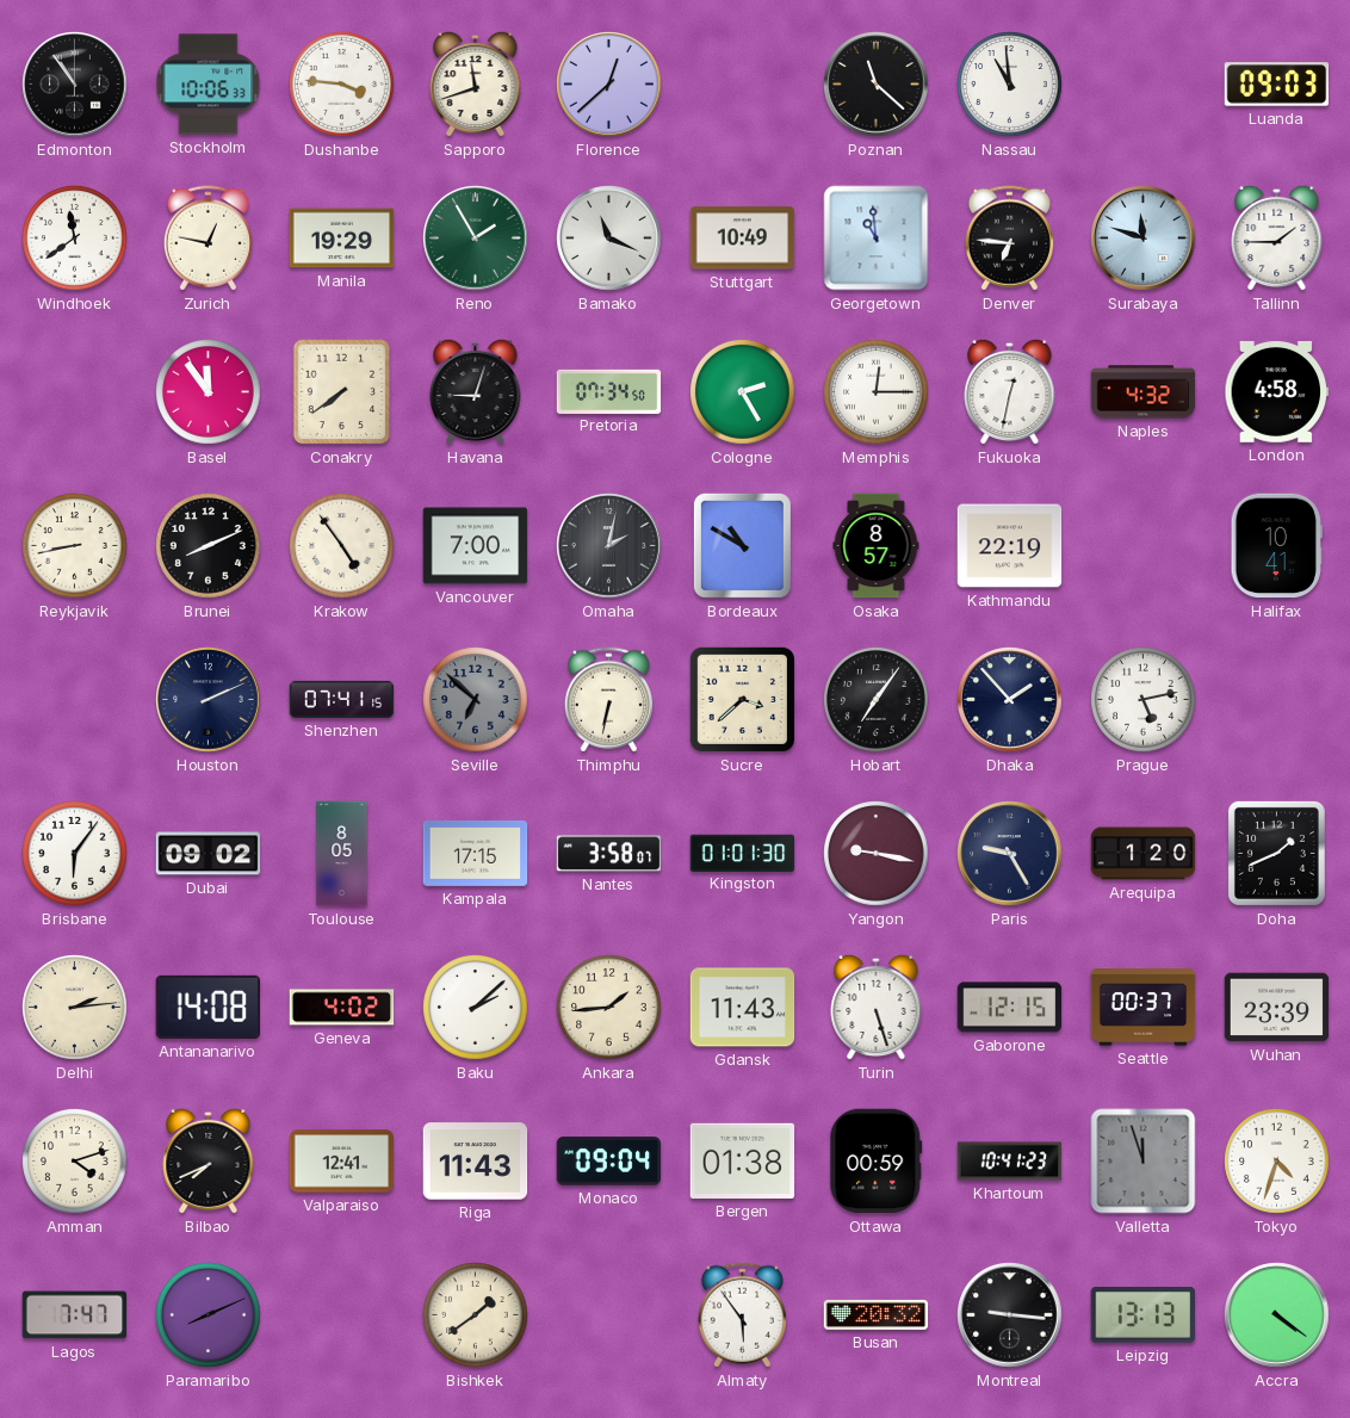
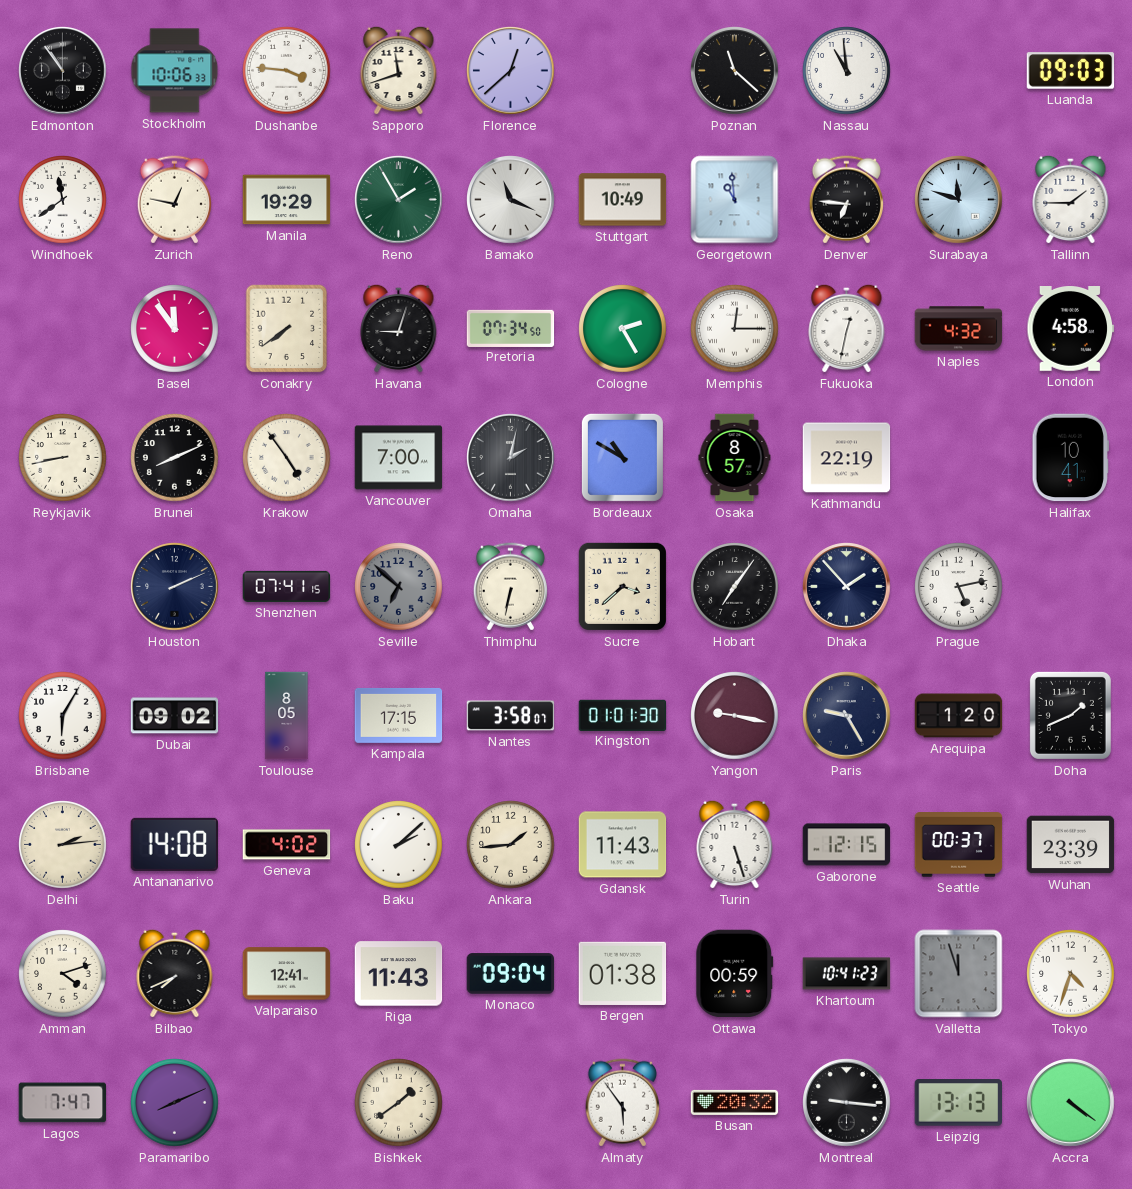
Brisbane: 6:06 -> 6:05
